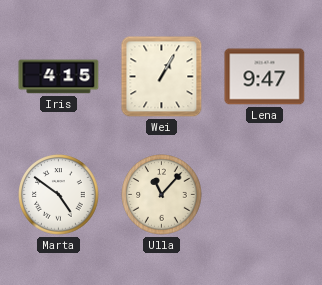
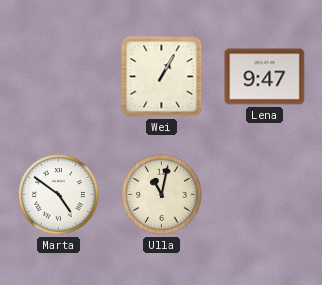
Iris: 4:15 -> none
Ulla: 11:07 -> 11:02
